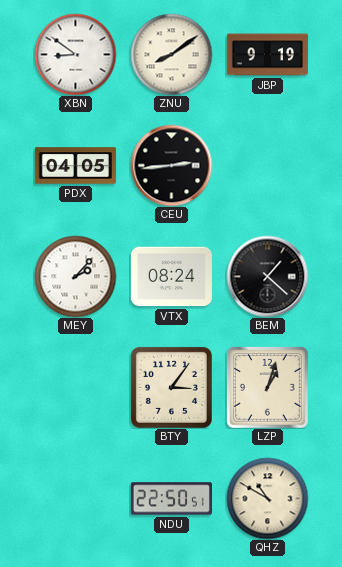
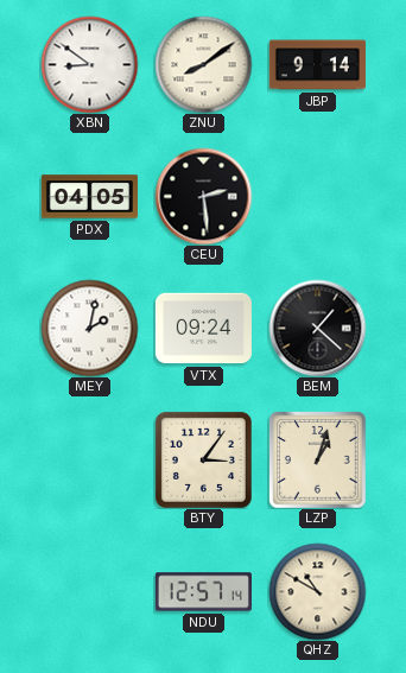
JBP: 9:19 -> 9:14
CEU: 2:44 -> 2:29
MEY: 2:07 -> 2:02
VTX: 08:24 -> 09:24
NDU: 22:50 -> 12:57
